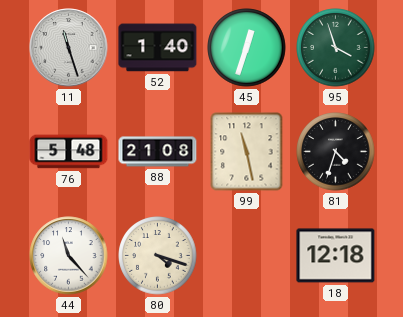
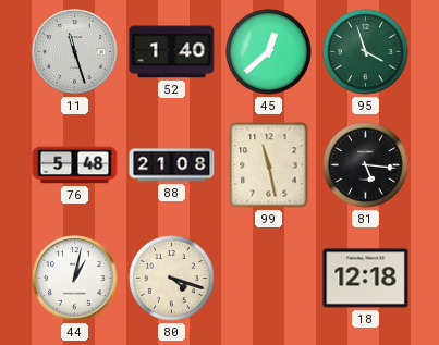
45: 12:33 -> 12:38
81: 4:33 -> 5:16
44: 11:23 -> 1:02
